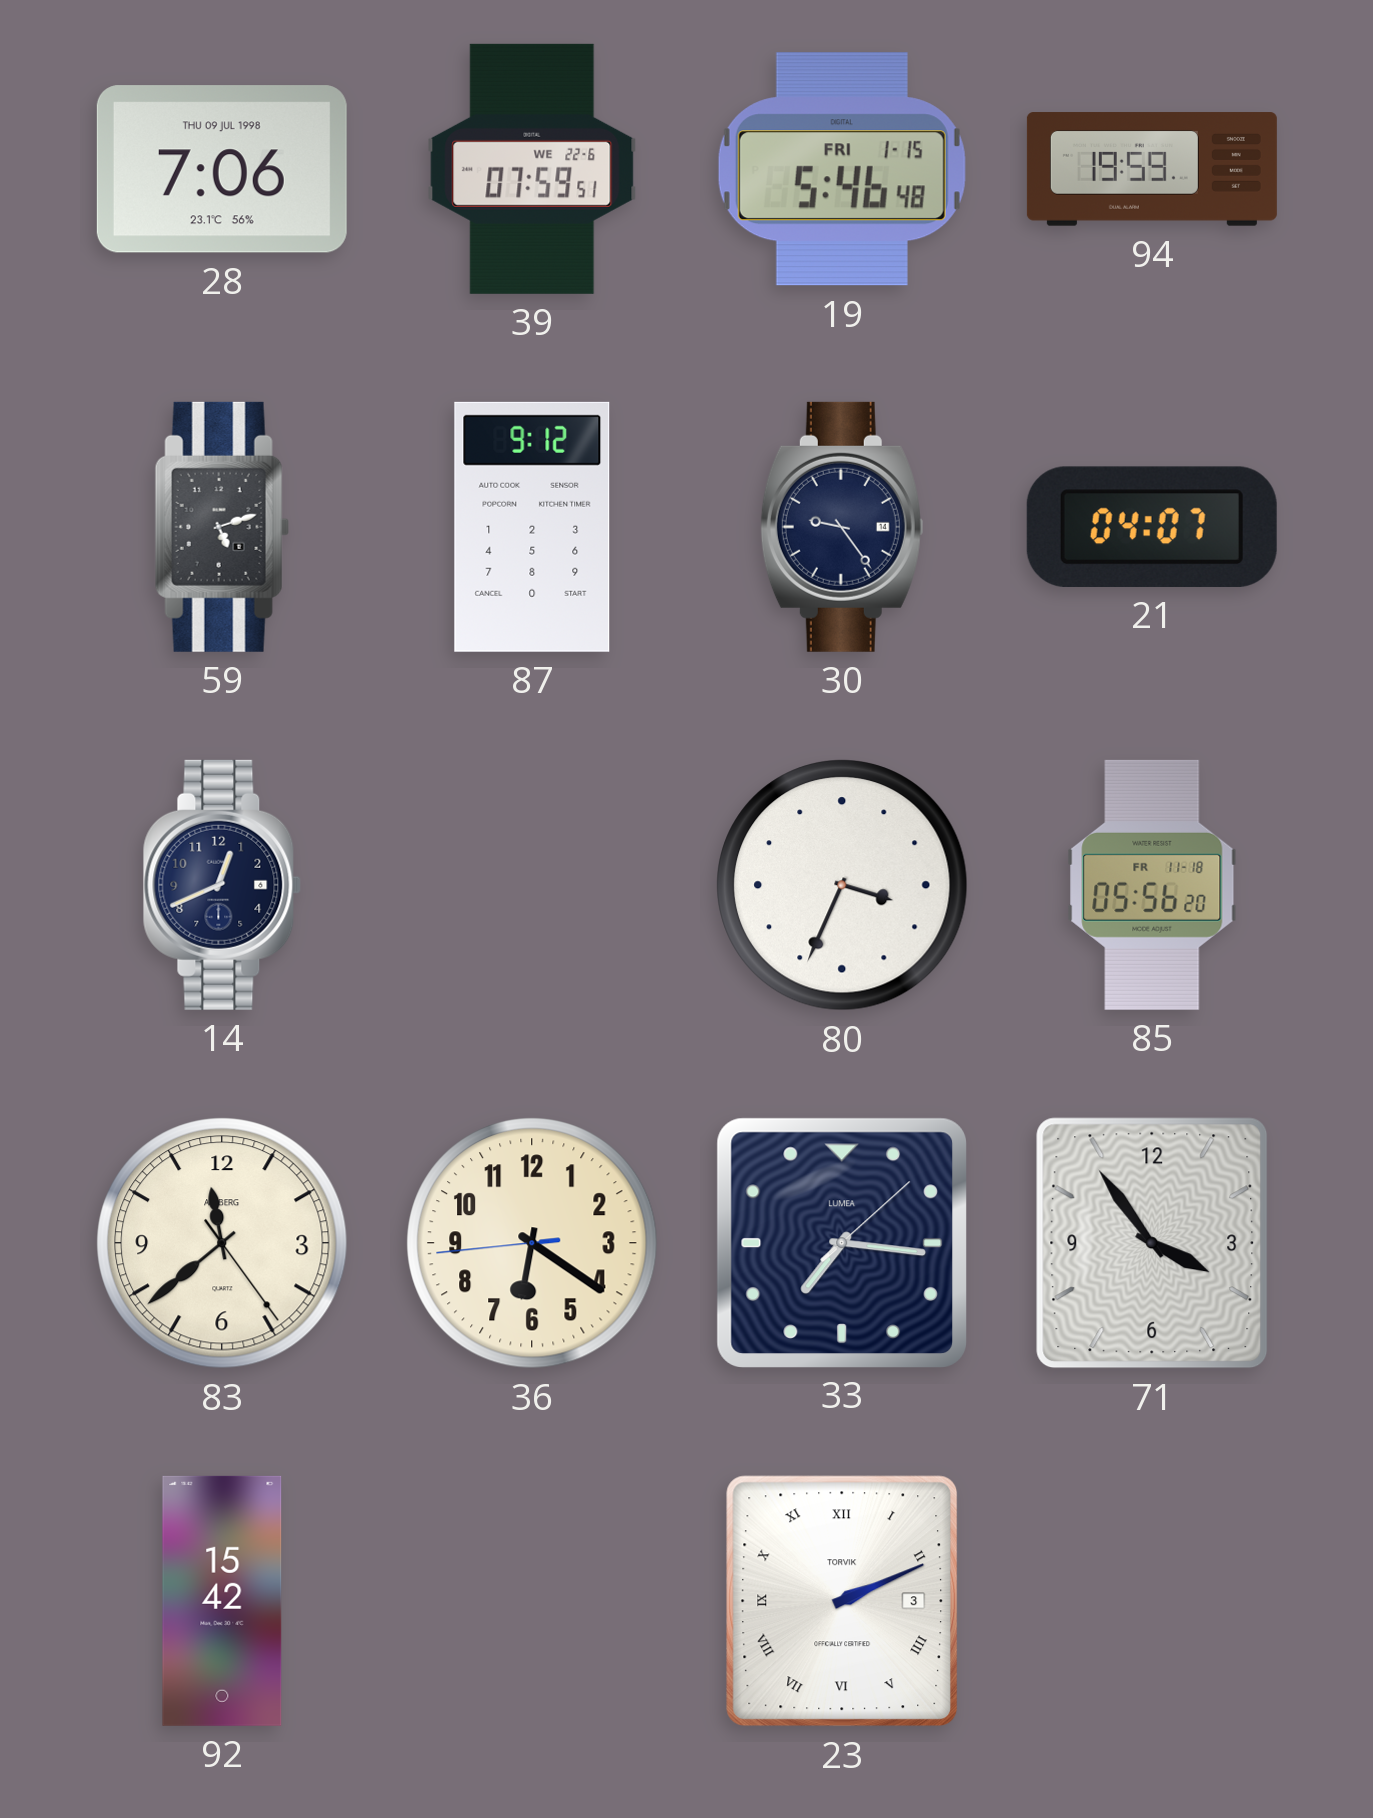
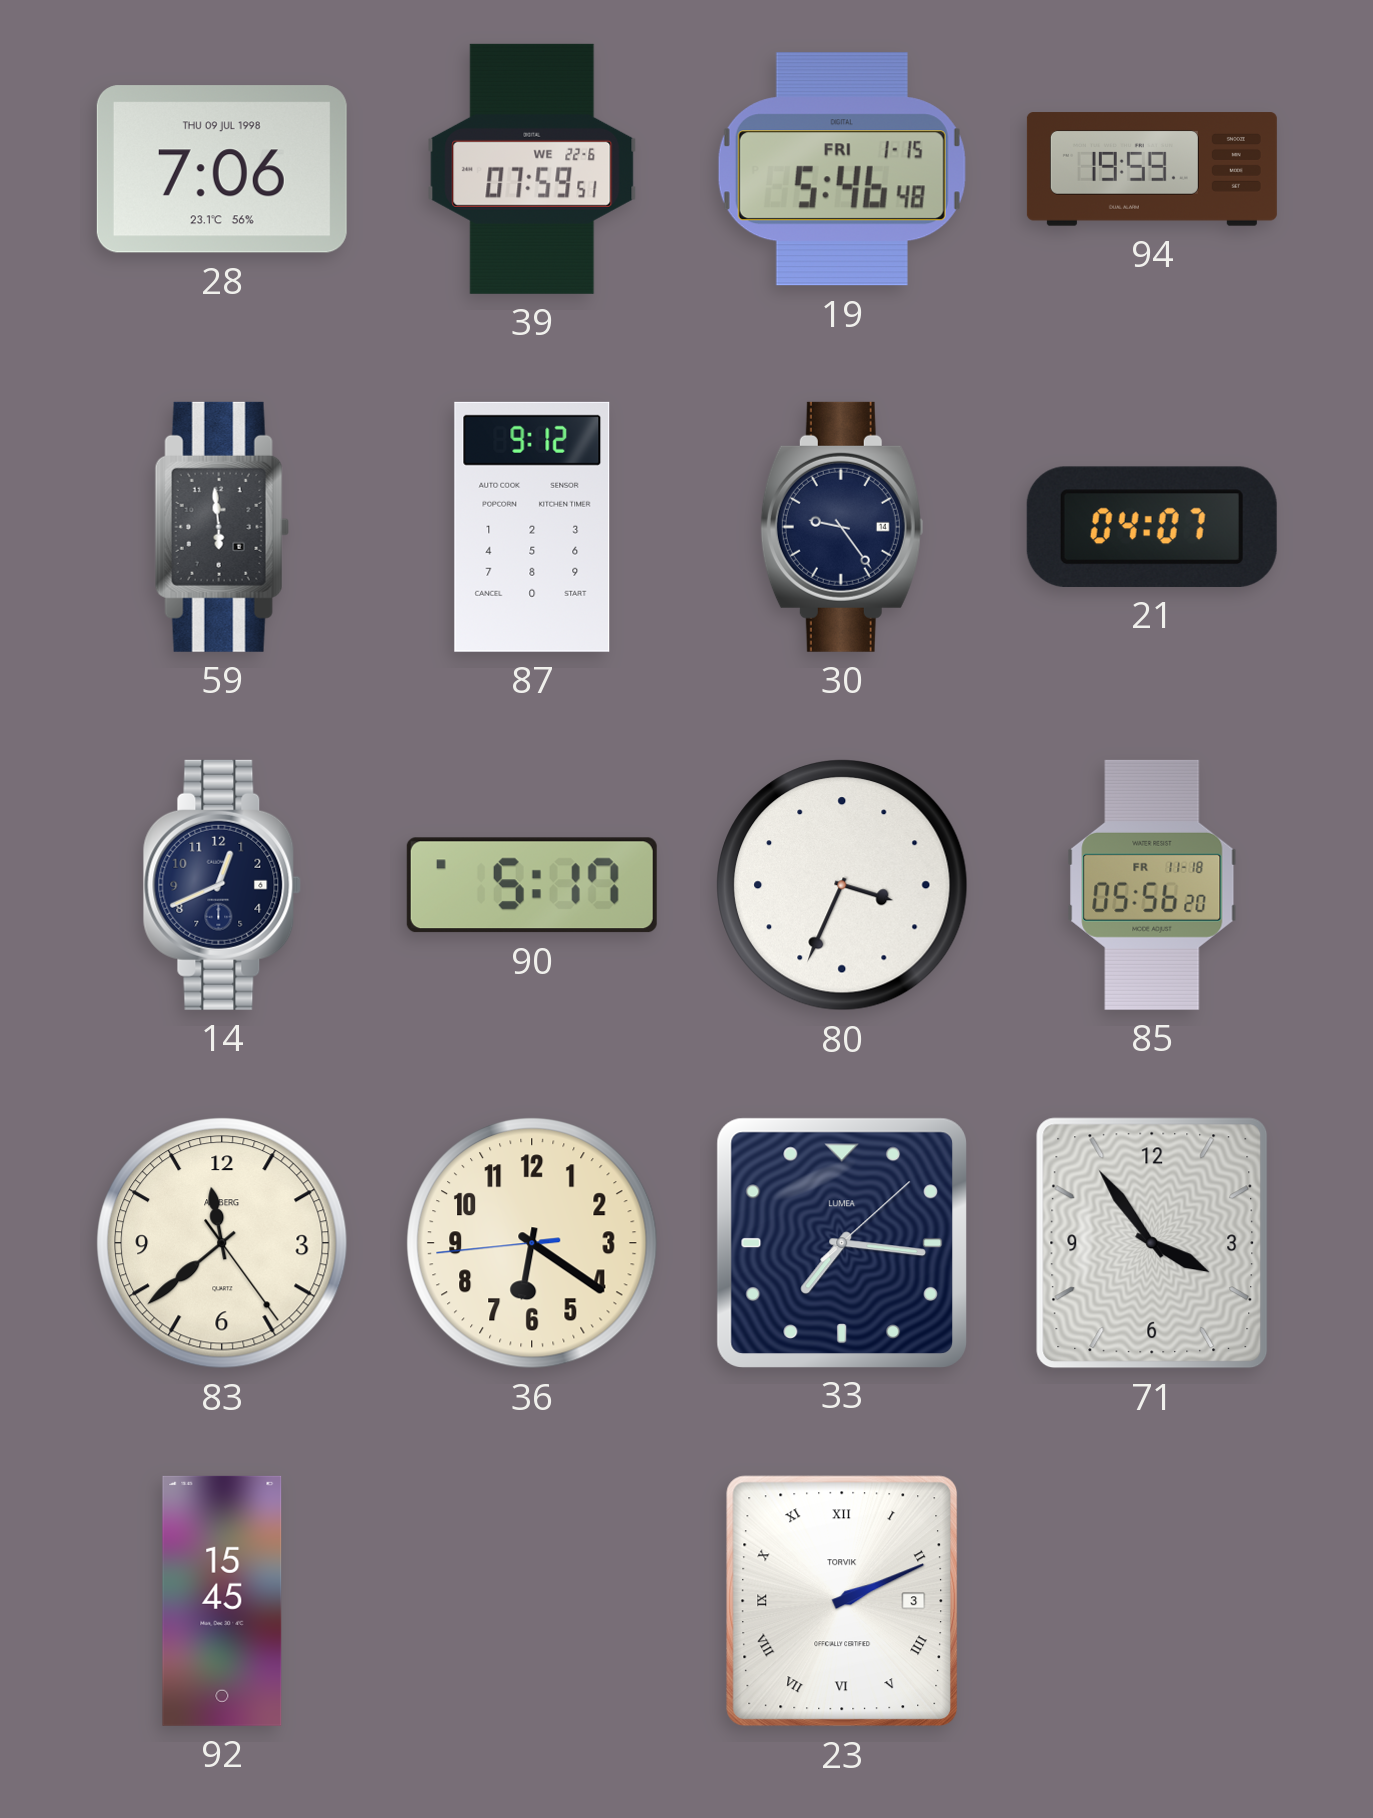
59: 5:12 -> 5:59
90: none -> 5:17
92: 15:42 -> 15:45
